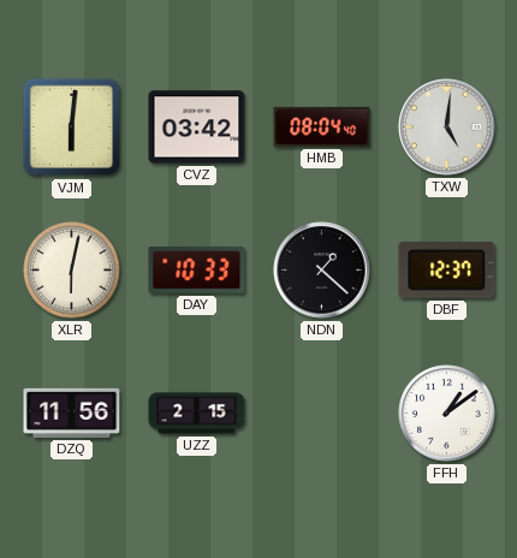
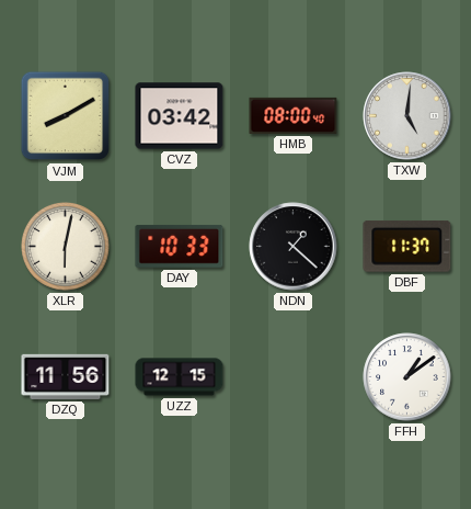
VJM: 6:01 -> 8:10
HMB: 08:04 -> 08:00
DBF: 12:37 -> 11:37
UZZ: 2:15 -> 12:15
